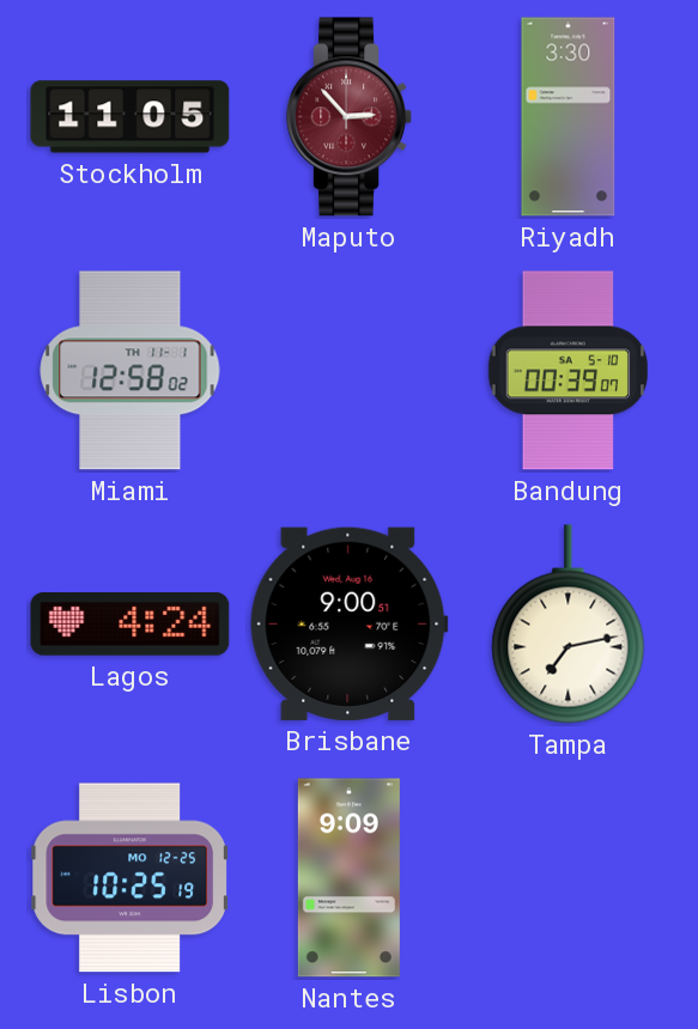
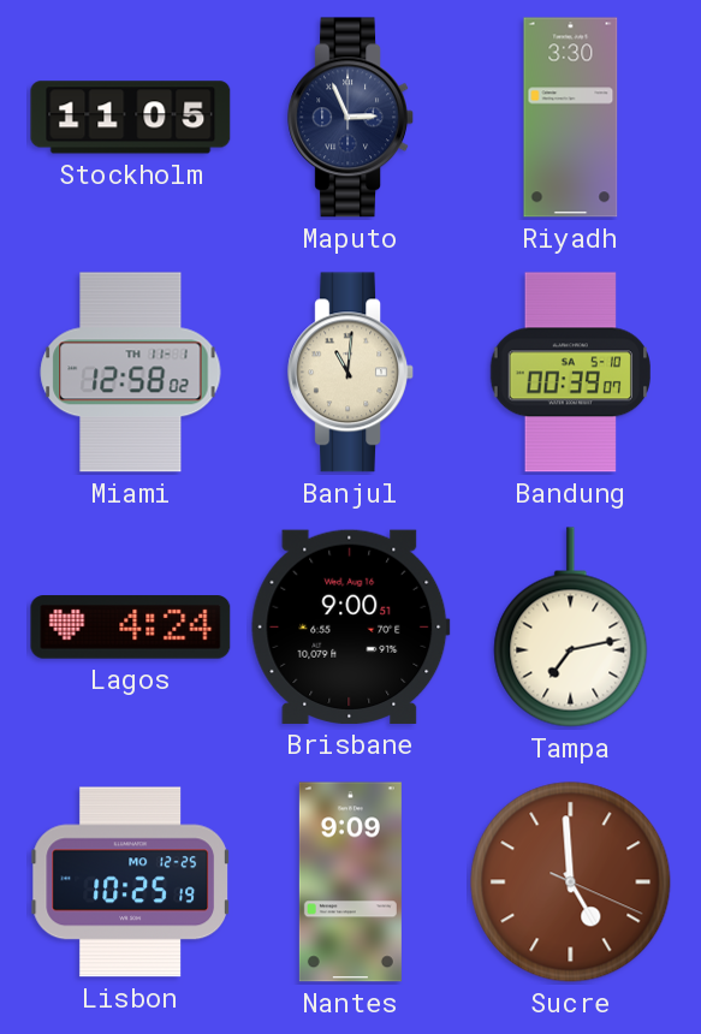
Maputo: 2:53 -> 2:56
Maputo dial: burgundy -> navy
Banjul: none -> 11:01
Sucre: none -> 4:59
